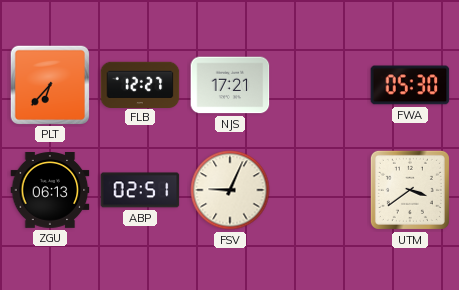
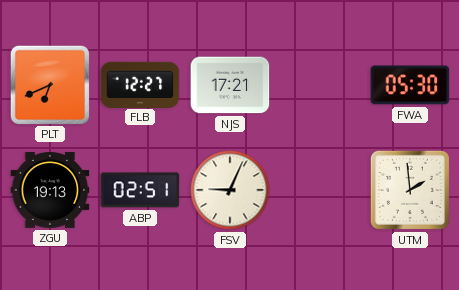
PLT: 6:37 -> 6:41
ZGU: 06:13 -> 19:13
UTM: 3:39 -> 1:59
